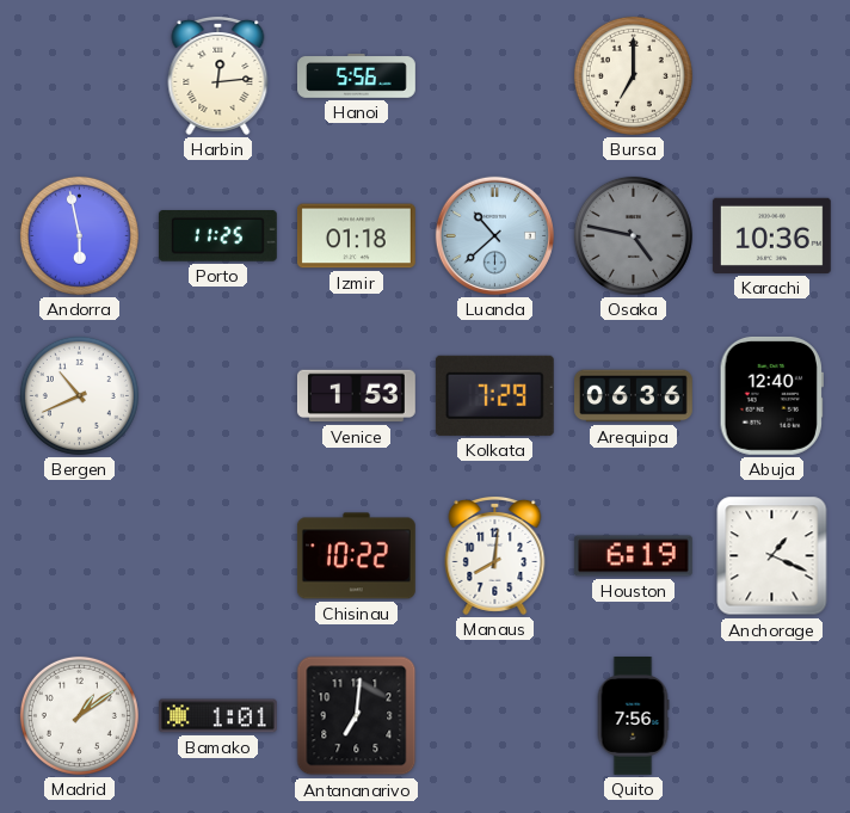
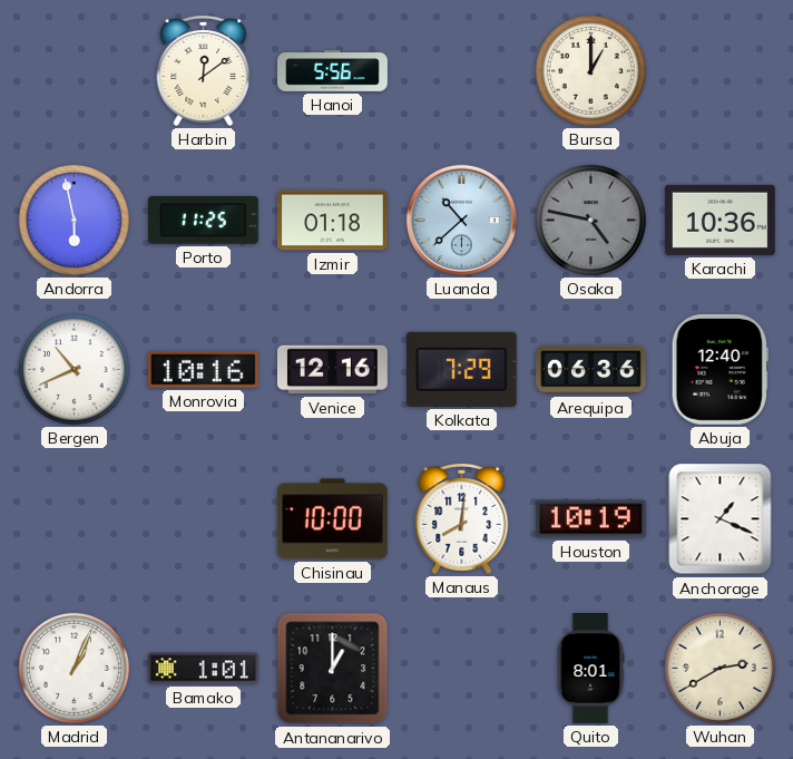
Harbin: 12:14 -> 12:09
Bursa: 7:00 -> 1:00
Monrovia: none -> 10:16
Venice: 1:53 -> 12:16
Chisinau: 10:22 -> 10:00
Houston: 6:19 -> 10:19
Madrid: 1:09 -> 1:04
Antananarivo: 7:01 -> 1:00
Quito: 7:56 -> 8:01
Wuhan: none -> 2:40
